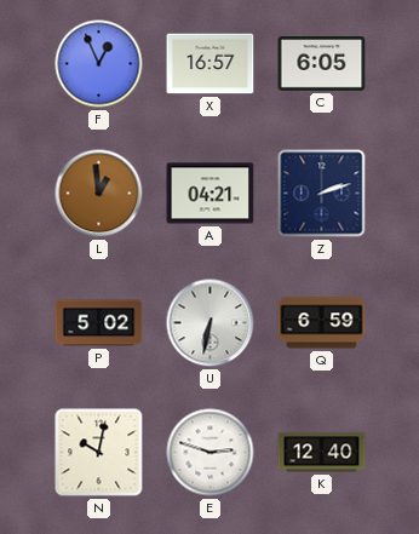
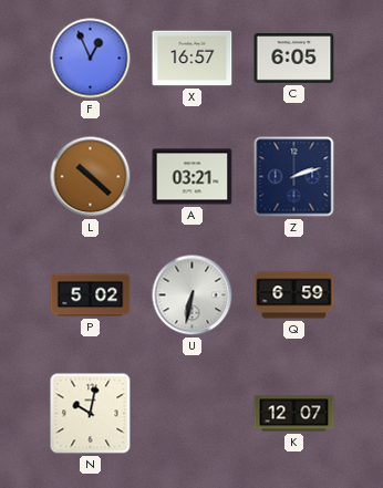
L: 12:59 -> 10:22
A: 04:21 -> 03:21
E: 2:48 -> none
K: 12:40 -> 12:07
